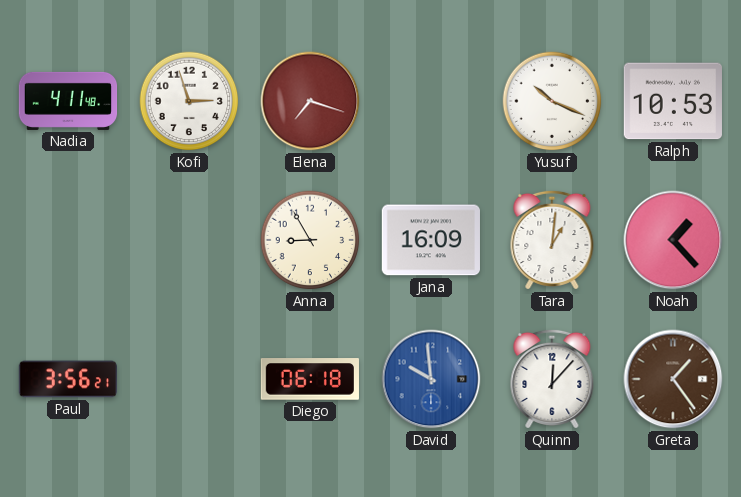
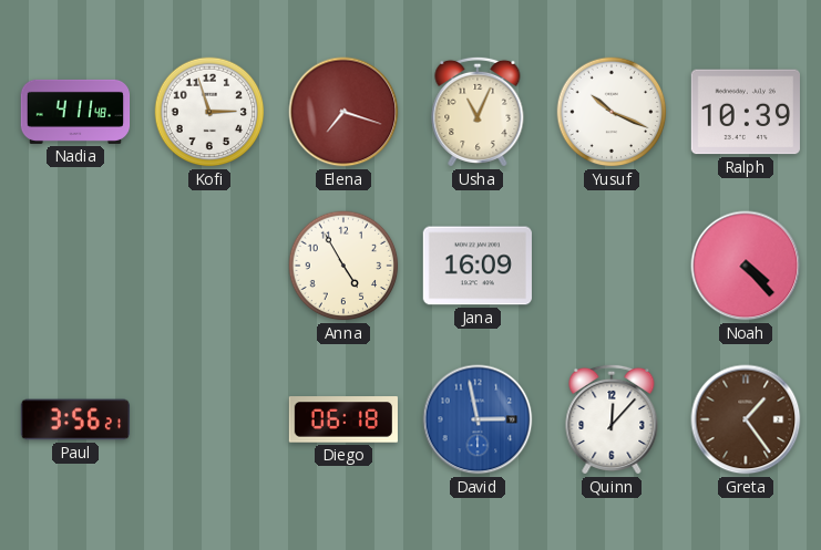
Usha: none -> 11:04
Ralph: 10:53 -> 10:39
Anna: 8:55 -> 4:55
Tara: 1:01 -> none
Noah: 1:23 -> 4:23
David: 9:59 -> 2:58
